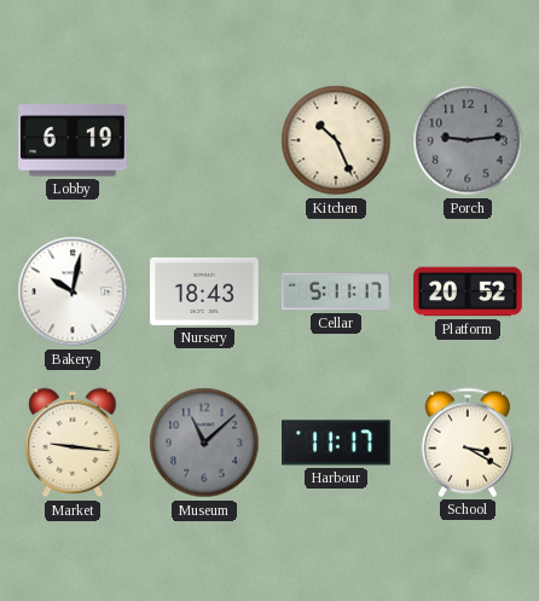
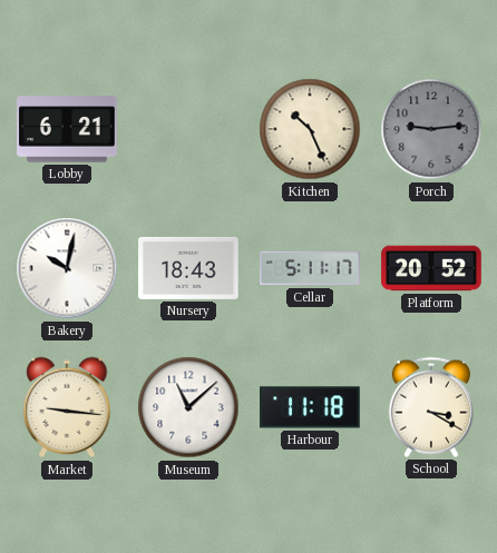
Lobby: 6:19 -> 6:21
Museum dial: grey -> white
Harbour: 11:17 -> 11:18
